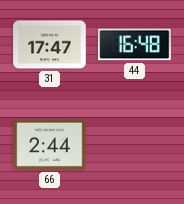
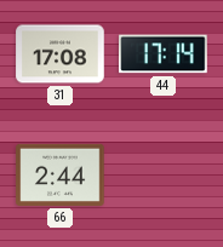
31: 17:47 -> 17:08
44: 16:48 -> 17:14
